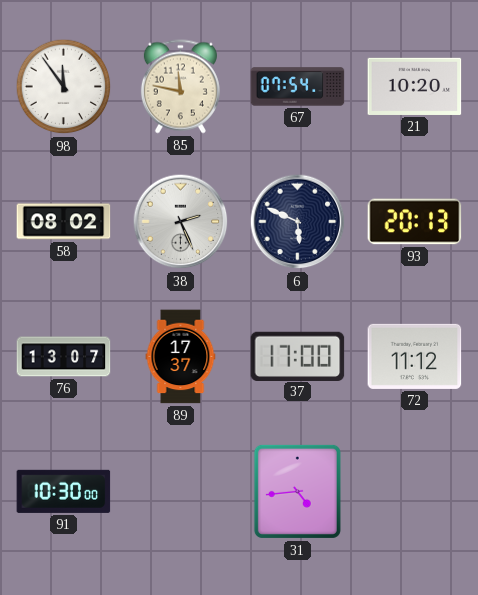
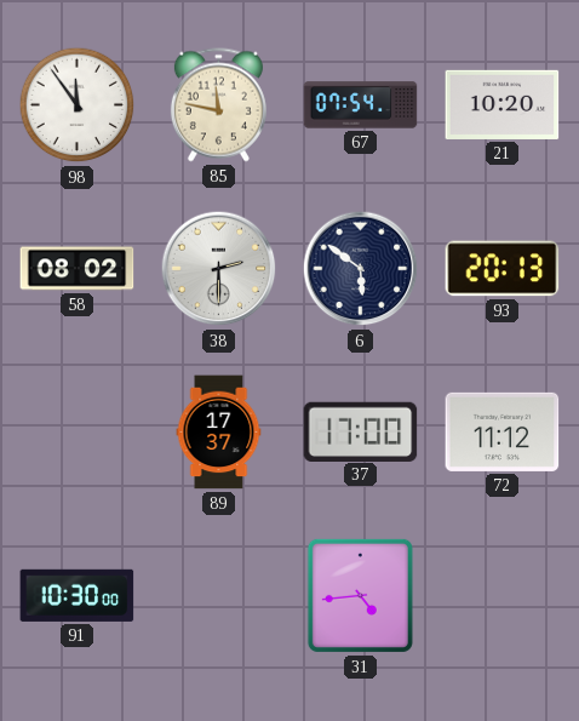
38: 2:26 -> 2:30
6: 5:49 -> 5:51
76: 13:07 -> none
